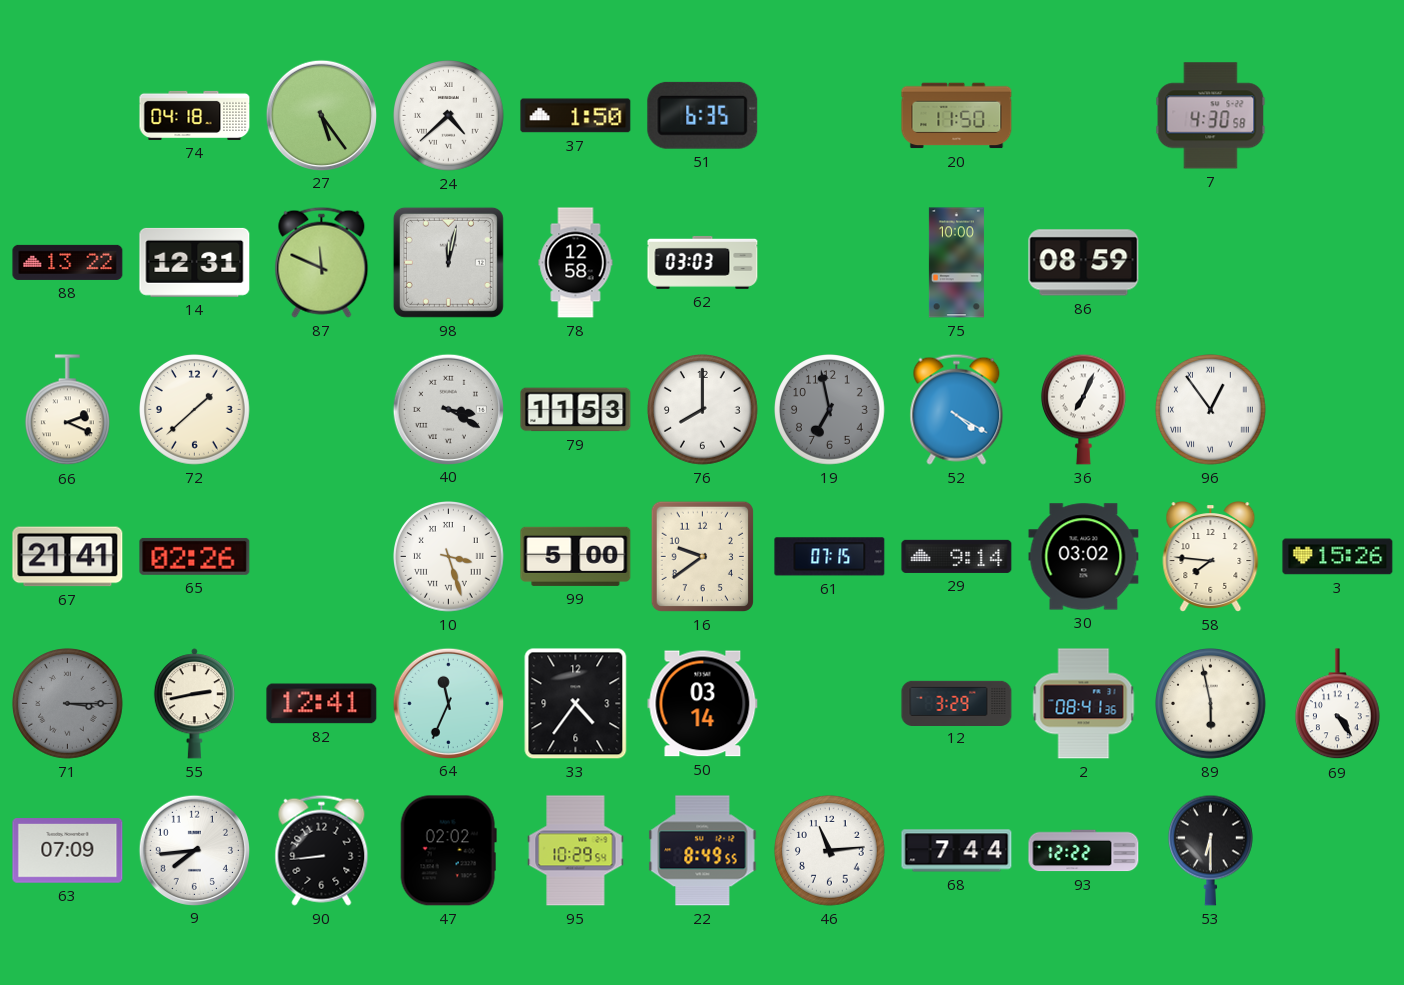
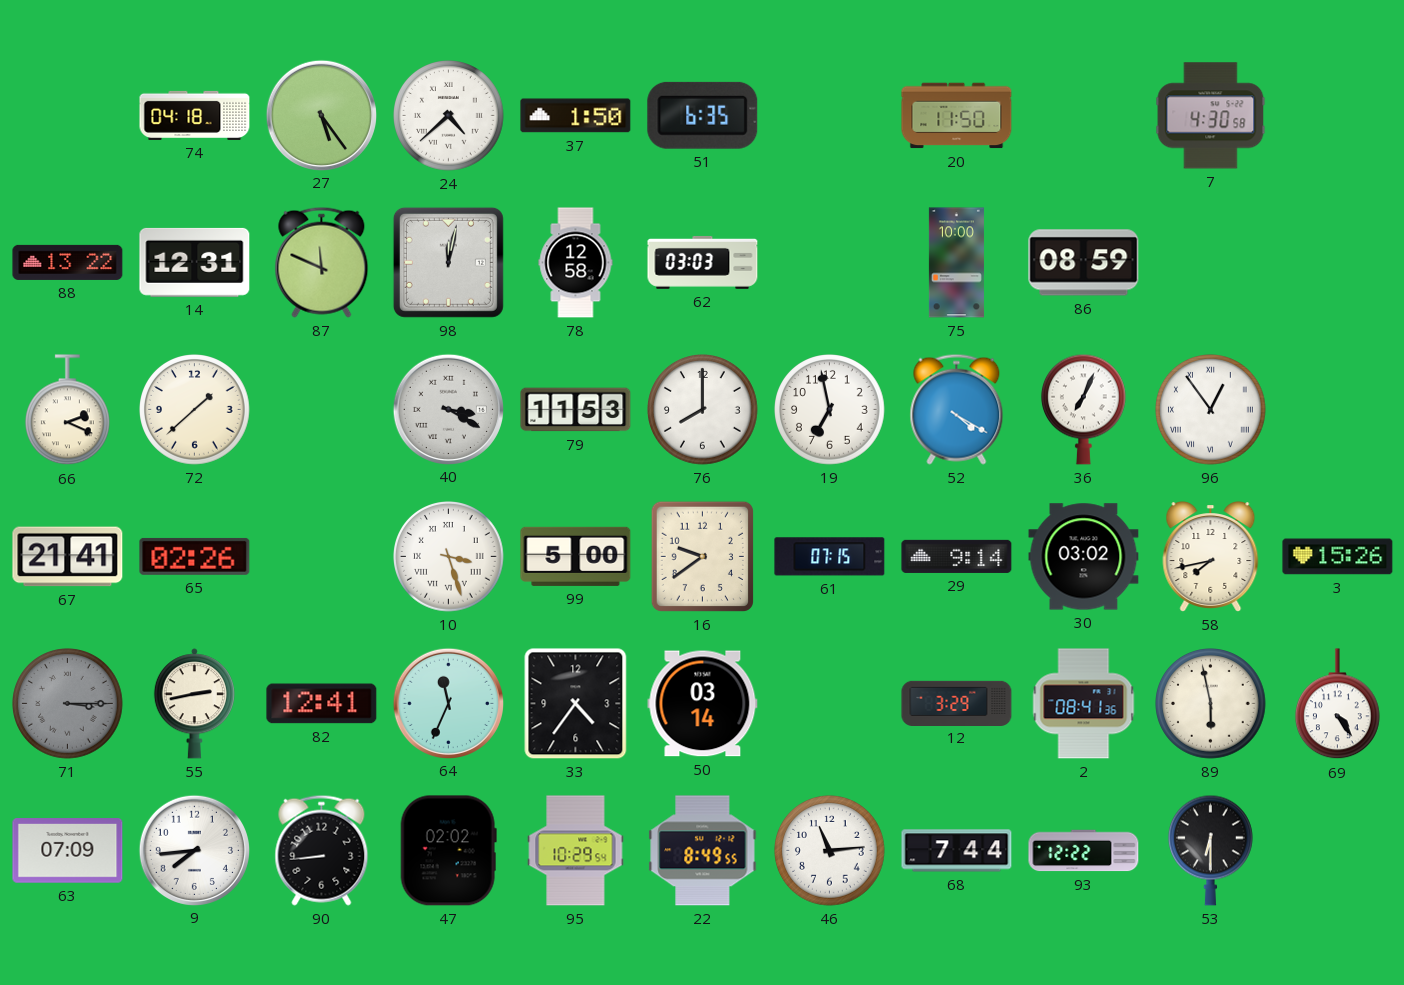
19 dial: grey -> white
58: 7:46 -> 7:43
